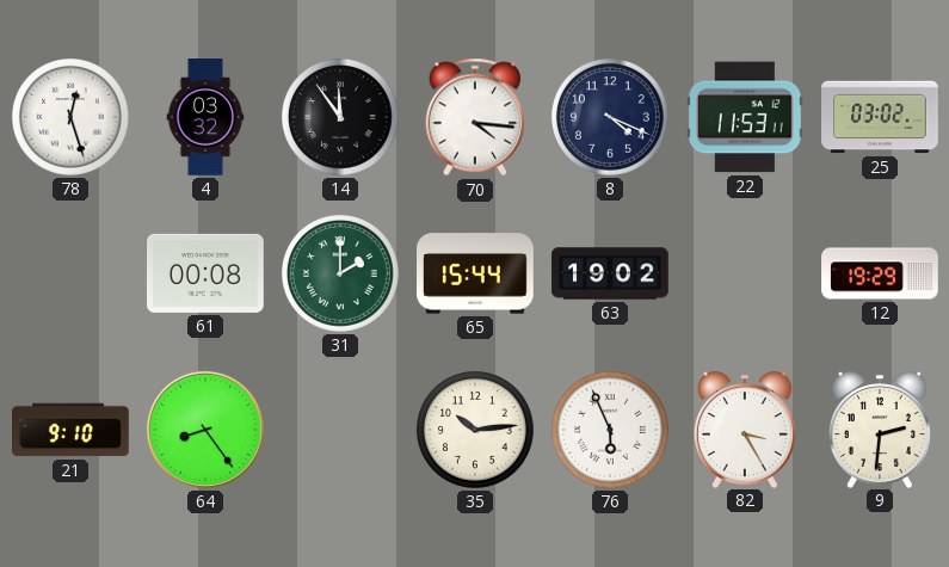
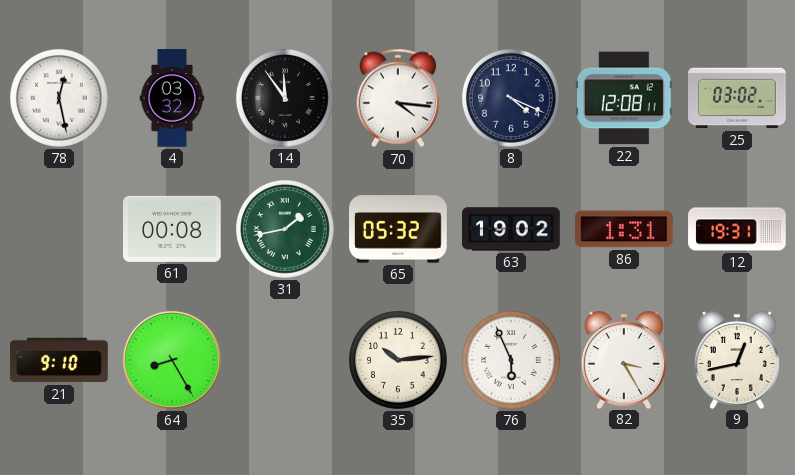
78: 12:27 -> 12:28
22: 11:53 -> 12:08
31: 2:00 -> 1:43
65: 15:44 -> 05:32
86: none -> 1:31
12: 19:29 -> 19:31
64: 8:24 -> 8:25
9: 2:31 -> 12:43
